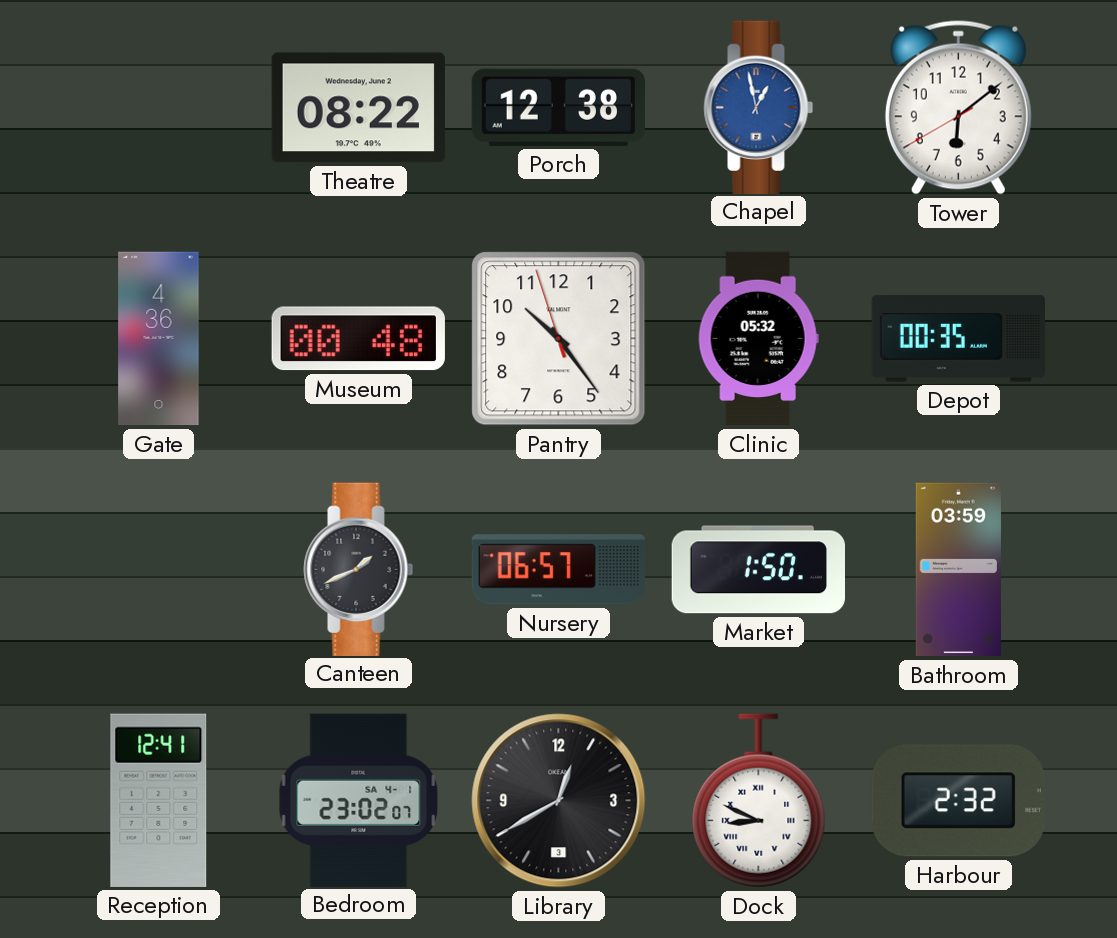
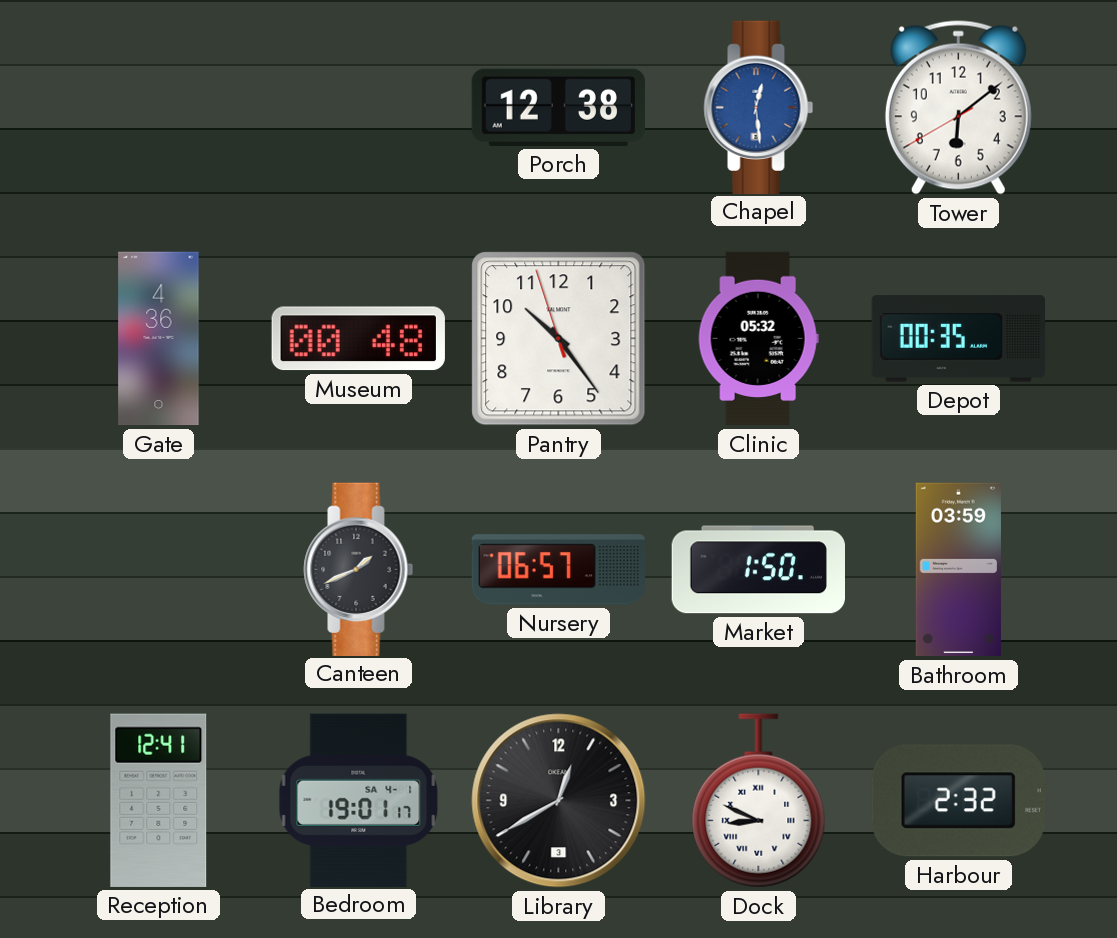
Theatre: 08:22 -> none
Chapel: 12:58 -> 12:29
Bedroom: 23:02 -> 19:01
